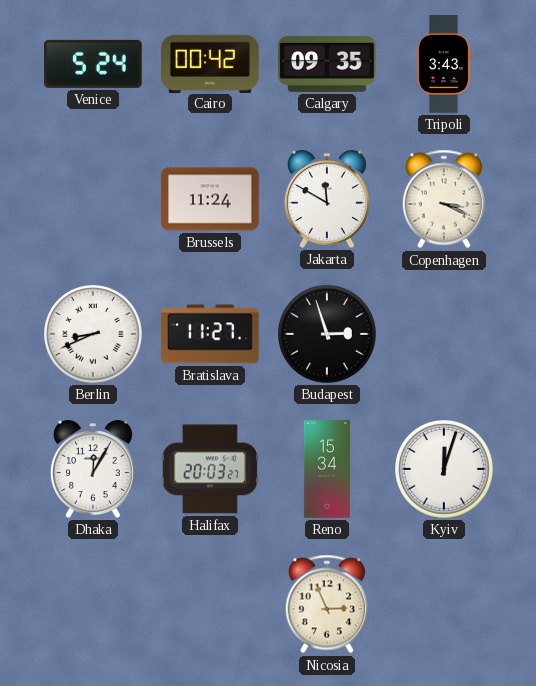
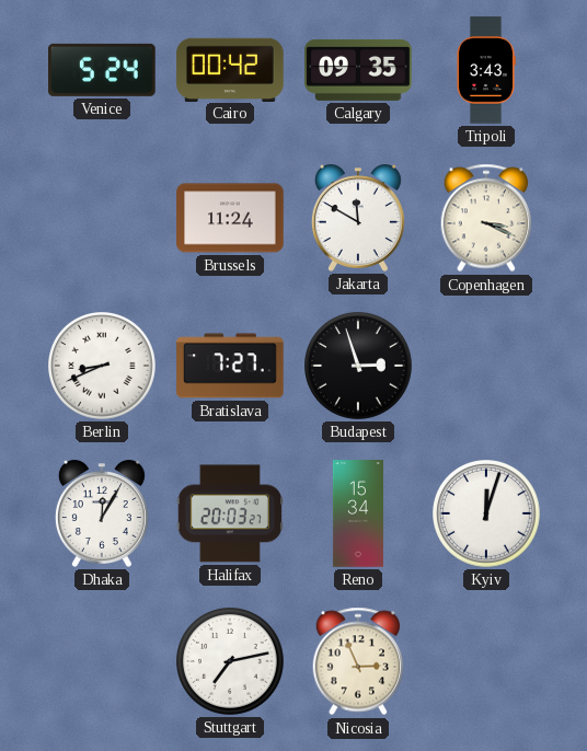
Bratislava: 11:27 -> 7:27
Stuttgart: none -> 7:13
